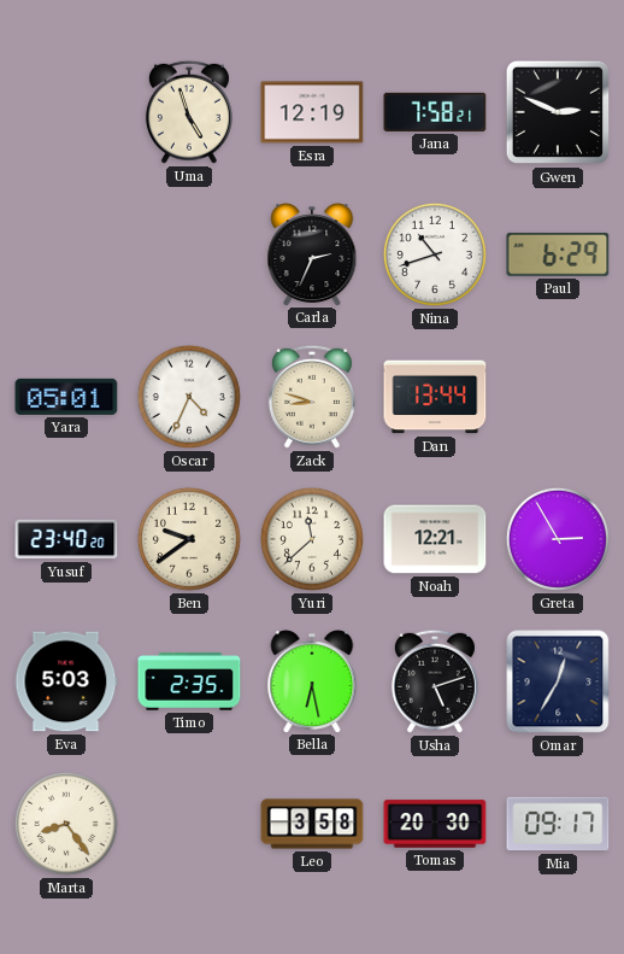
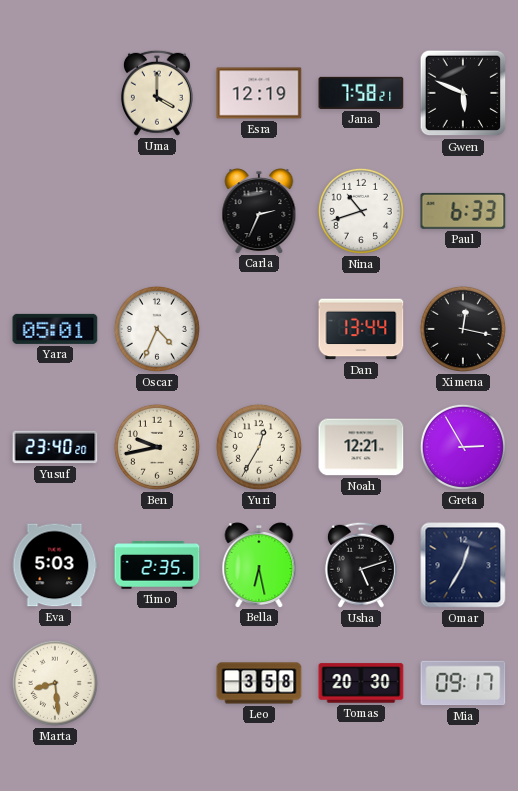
Uma: 4:57 -> 4:00
Gwen: 2:49 -> 5:49
Paul: 6:29 -> 6:33
Zack: 8:48 -> none
Ximena: none -> 12:17
Ben: 9:39 -> 9:43
Yuri: 11:38 -> 12:35
Marta: 8:24 -> 8:29
